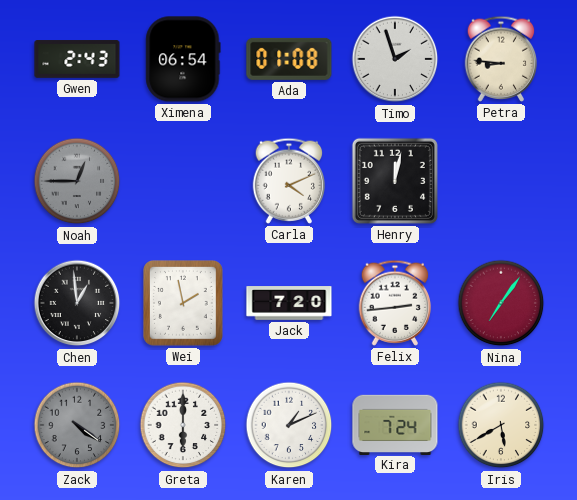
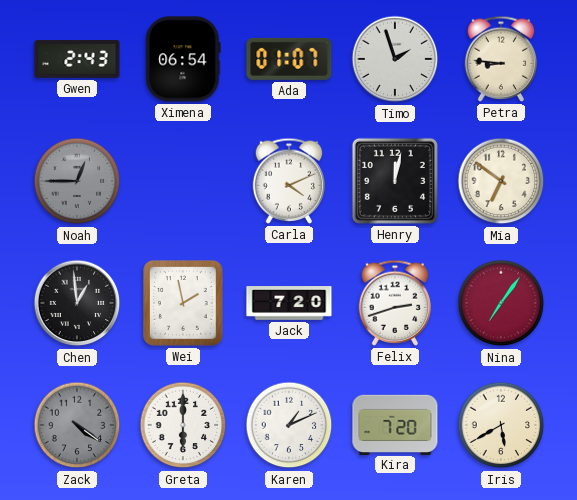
Ada: 01:08 -> 01:07
Mia: none -> 6:51
Felix: 2:44 -> 2:42
Kira: 7:24 -> 7:20
